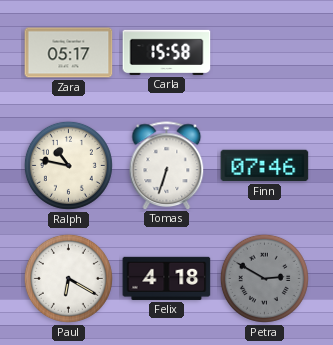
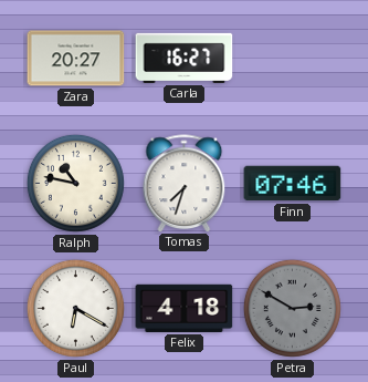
Zara: 05:17 -> 20:27
Carla: 15:58 -> 16:27
Tomas: 6:33 -> 7:33
